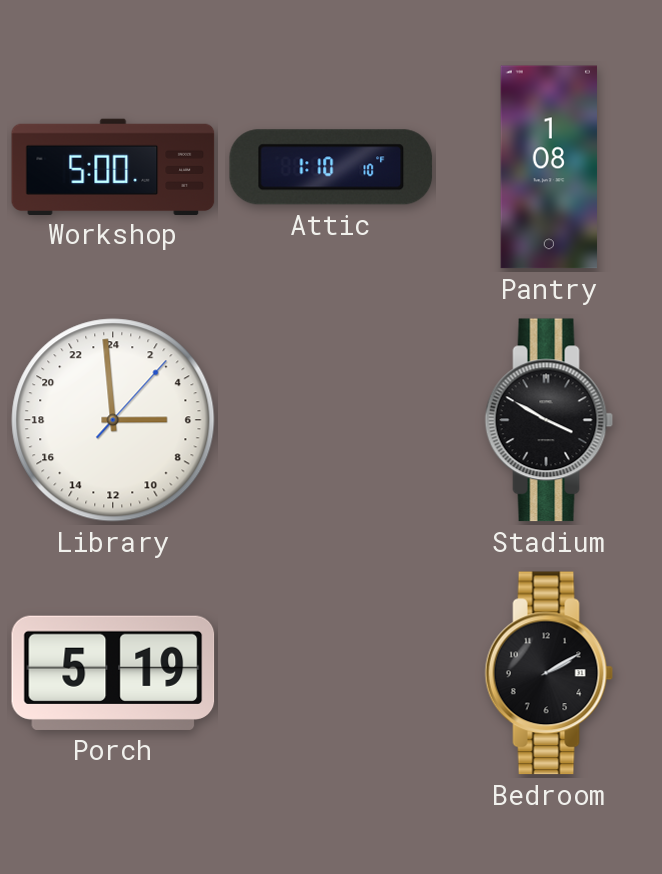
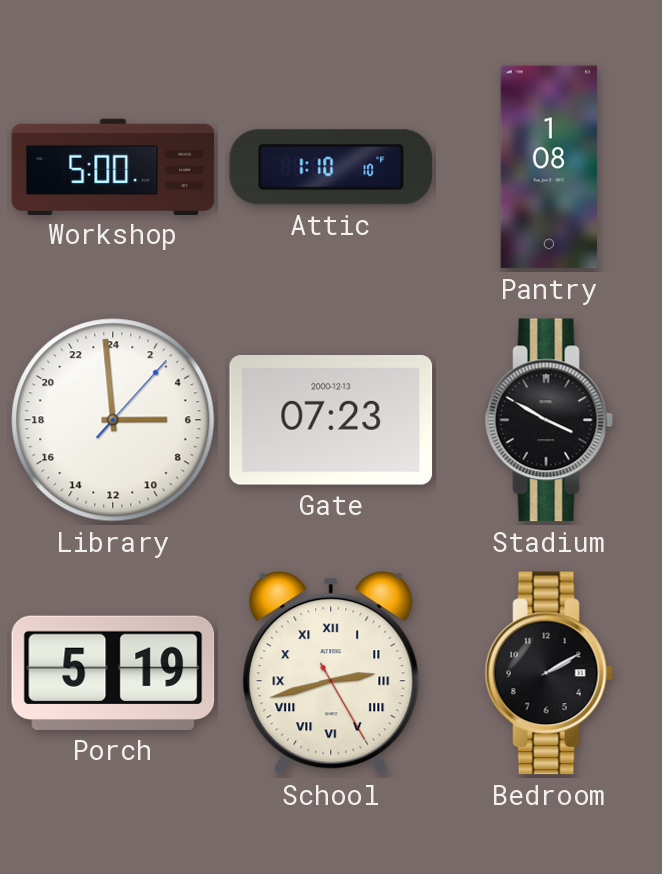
Gate: none -> 07:23
School: none -> 2:42
